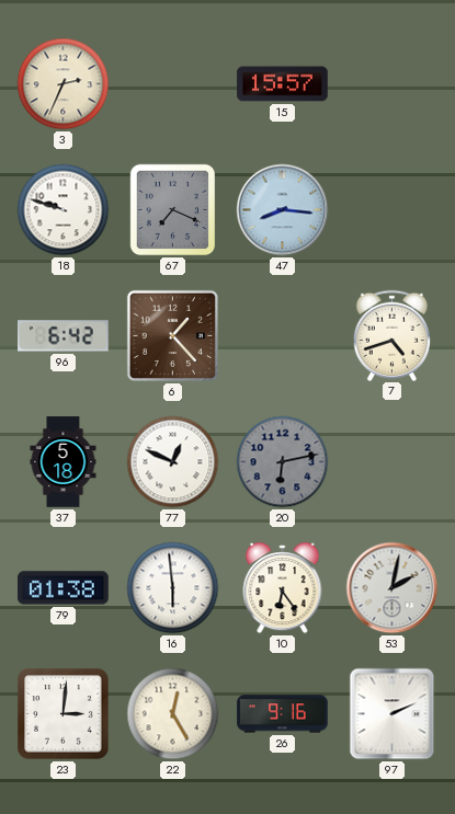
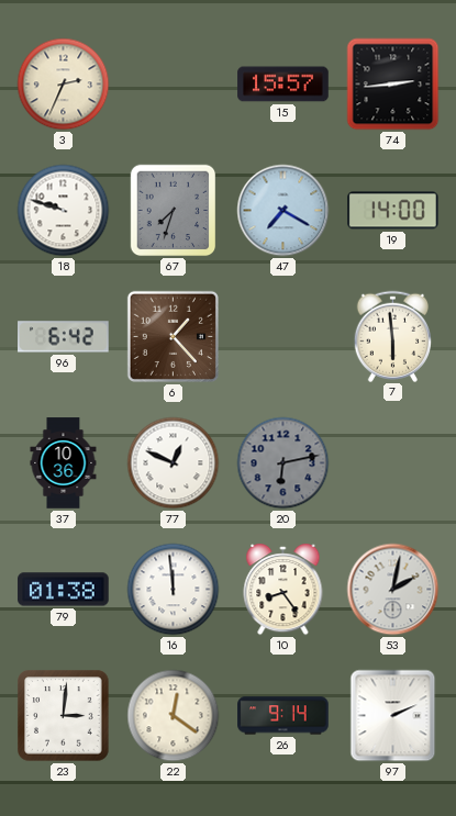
74: none -> 2:44
67: 7:19 -> 7:33
47: 8:16 -> 7:20
19: none -> 14:00
7: 4:42 -> 5:59
37: 5:18 -> 10:36
16: 5:59 -> 11:59
10: 6:24 -> 8:24
22: 12:25 -> 12:21
26: 9:16 -> 9:14
